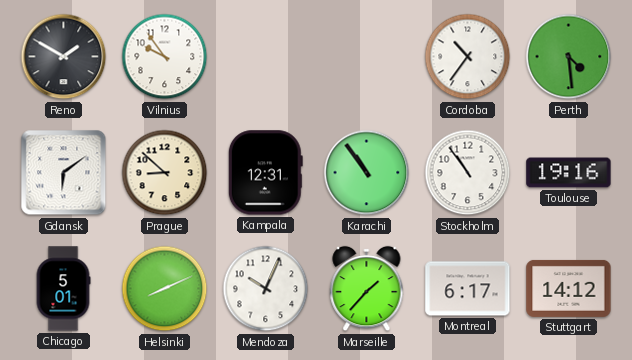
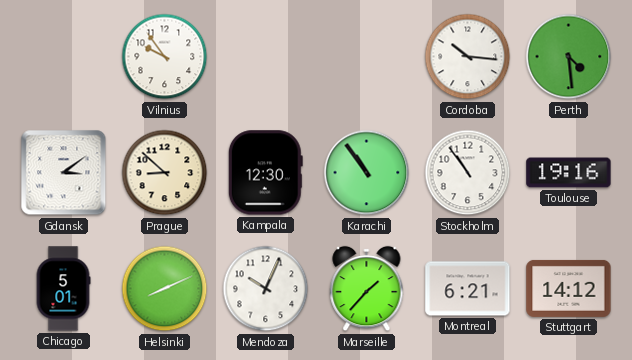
Reno: 1:50 -> none
Cordoba: 10:36 -> 10:16
Gdansk: 6:09 -> 3:09
Kampala: 12:31 -> 12:30
Montreal: 6:17 -> 6:21
